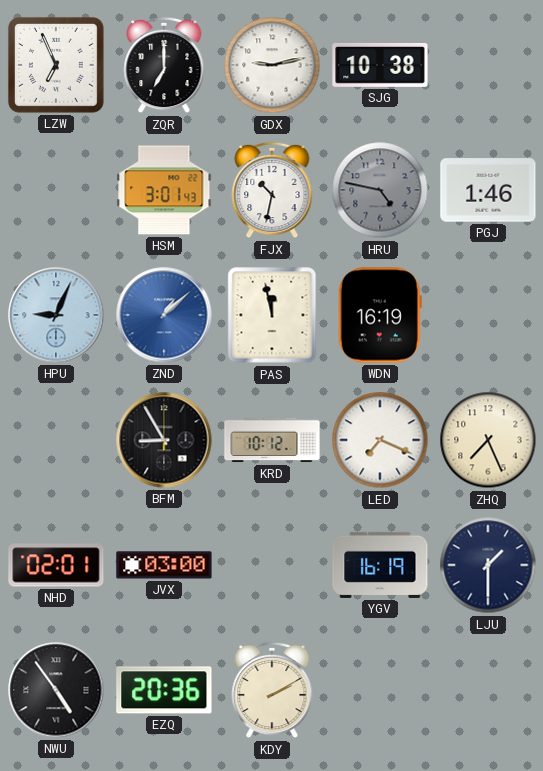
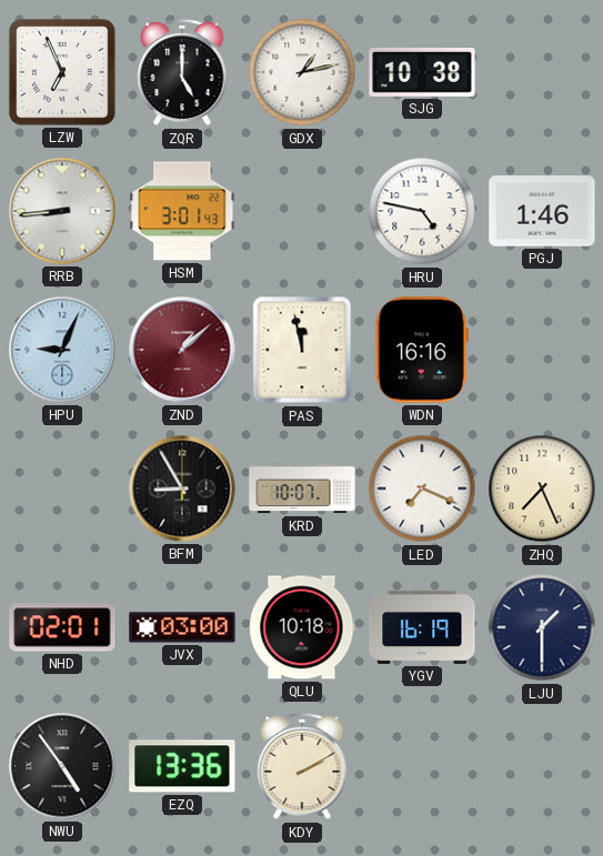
ZQR: 7:00 -> 5:00
GDX: 9:13 -> 1:13
RRB: none -> 8:44
FJX: 10:32 -> none
HRU dial: grey -> white
ZND dial: blue -> burgundy
WDN: 16:19 -> 16:16
KRD: 10:12 -> 10:07
QLU: none -> 10:18
EZQ: 20:36 -> 13:36
